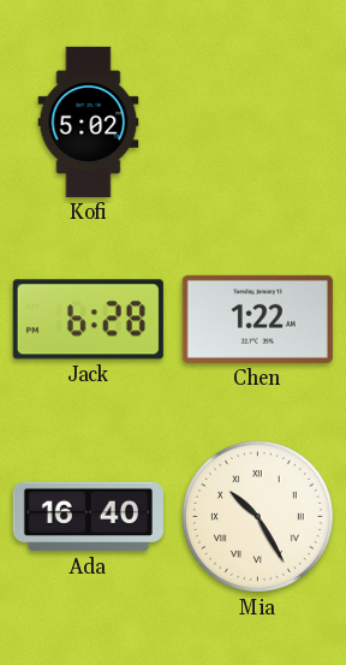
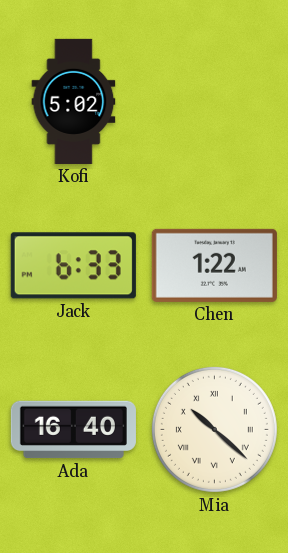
Jack: 6:28 -> 6:33
Mia: 10:25 -> 10:22
